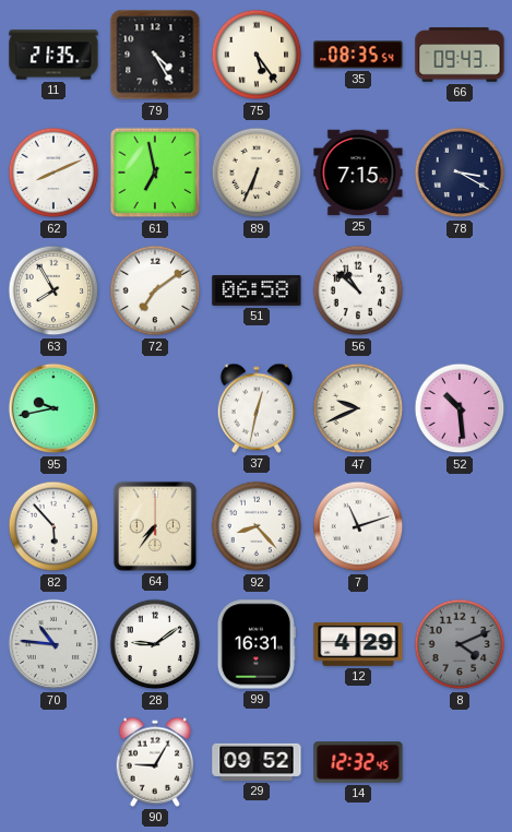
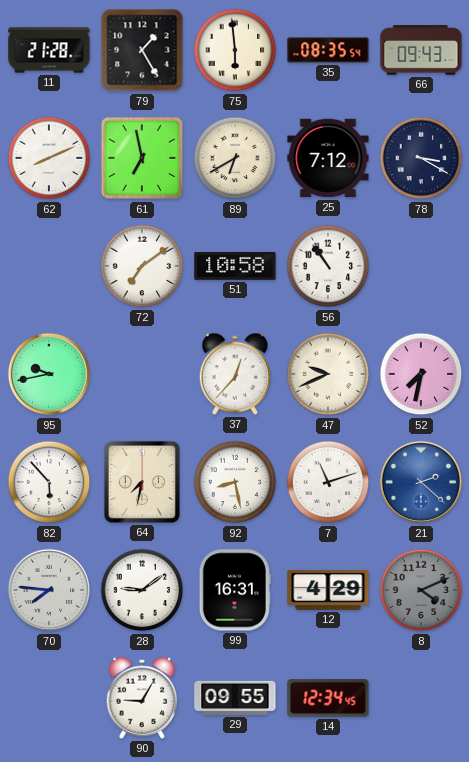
11: 21:35 -> 21:28
79: 4:25 -> 1:25
75: 5:24 -> 5:59
89: 6:34 -> 6:40
25: 7:15 -> 7:12
63: 7:55 -> none
51: 06:58 -> 10:58
56: 10:52 -> 10:54
37: 12:32 -> 12:37
52: 10:29 -> 7:32
64: 7:36 -> 7:32
92: 8:23 -> 8:28
21: none -> 2:22
70: 10:46 -> 7:46
29: 09:52 -> 09:55
14: 12:32 -> 12:34
